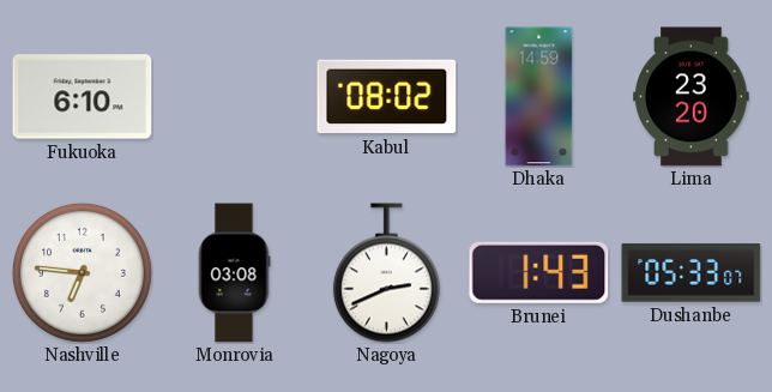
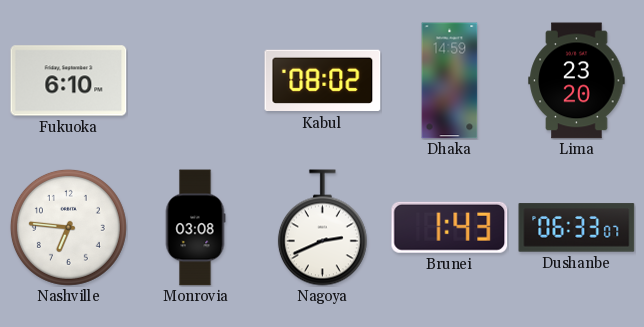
Dushanbe: 05:33 -> 06:33
